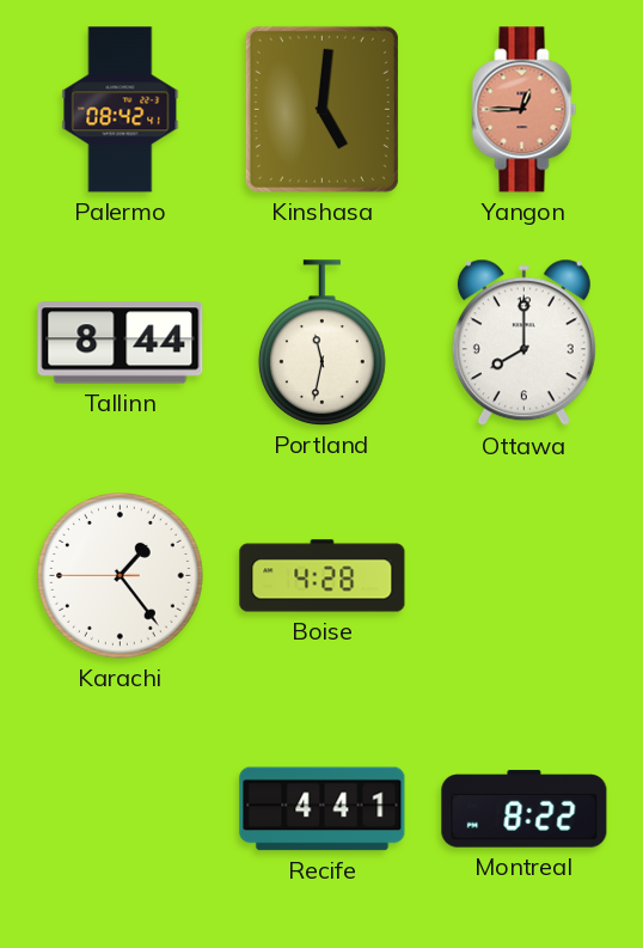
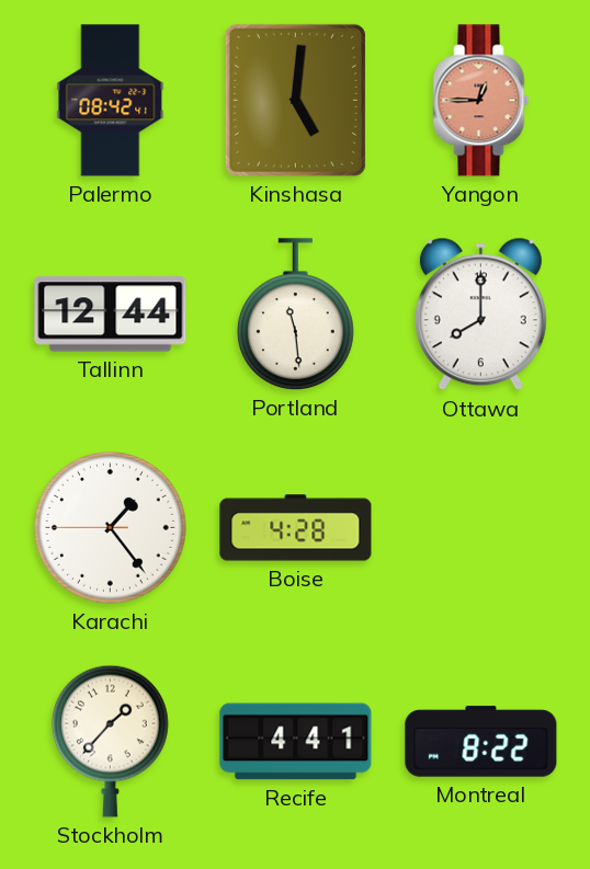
Tallinn: 8:44 -> 12:44
Portland: 11:32 -> 11:29
Stockholm: none -> 1:37
